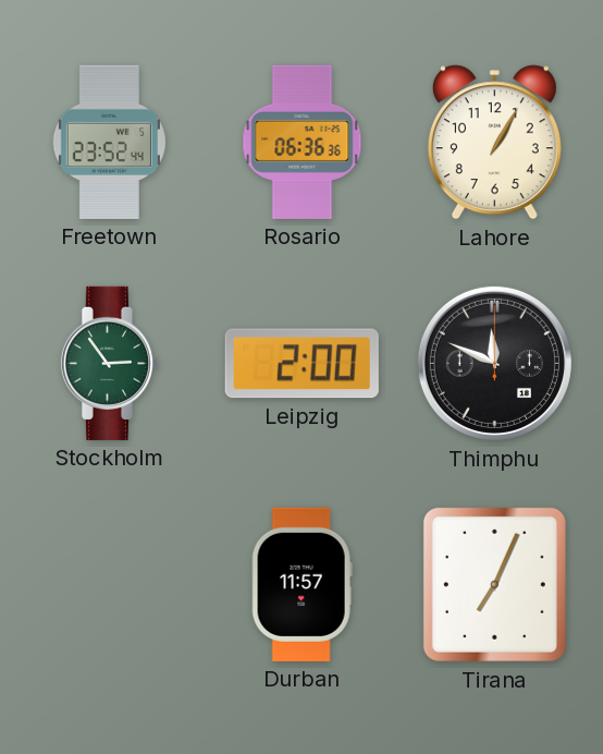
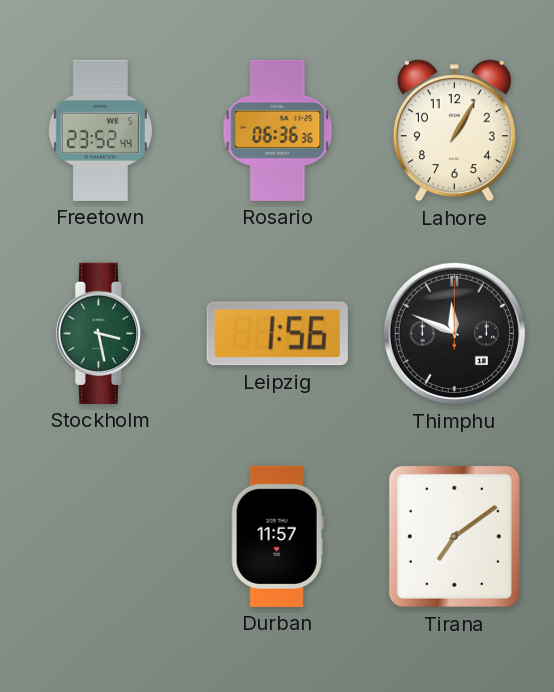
Stockholm: 2:54 -> 3:28
Leipzig: 2:00 -> 1:56
Tirana: 7:04 -> 7:09
